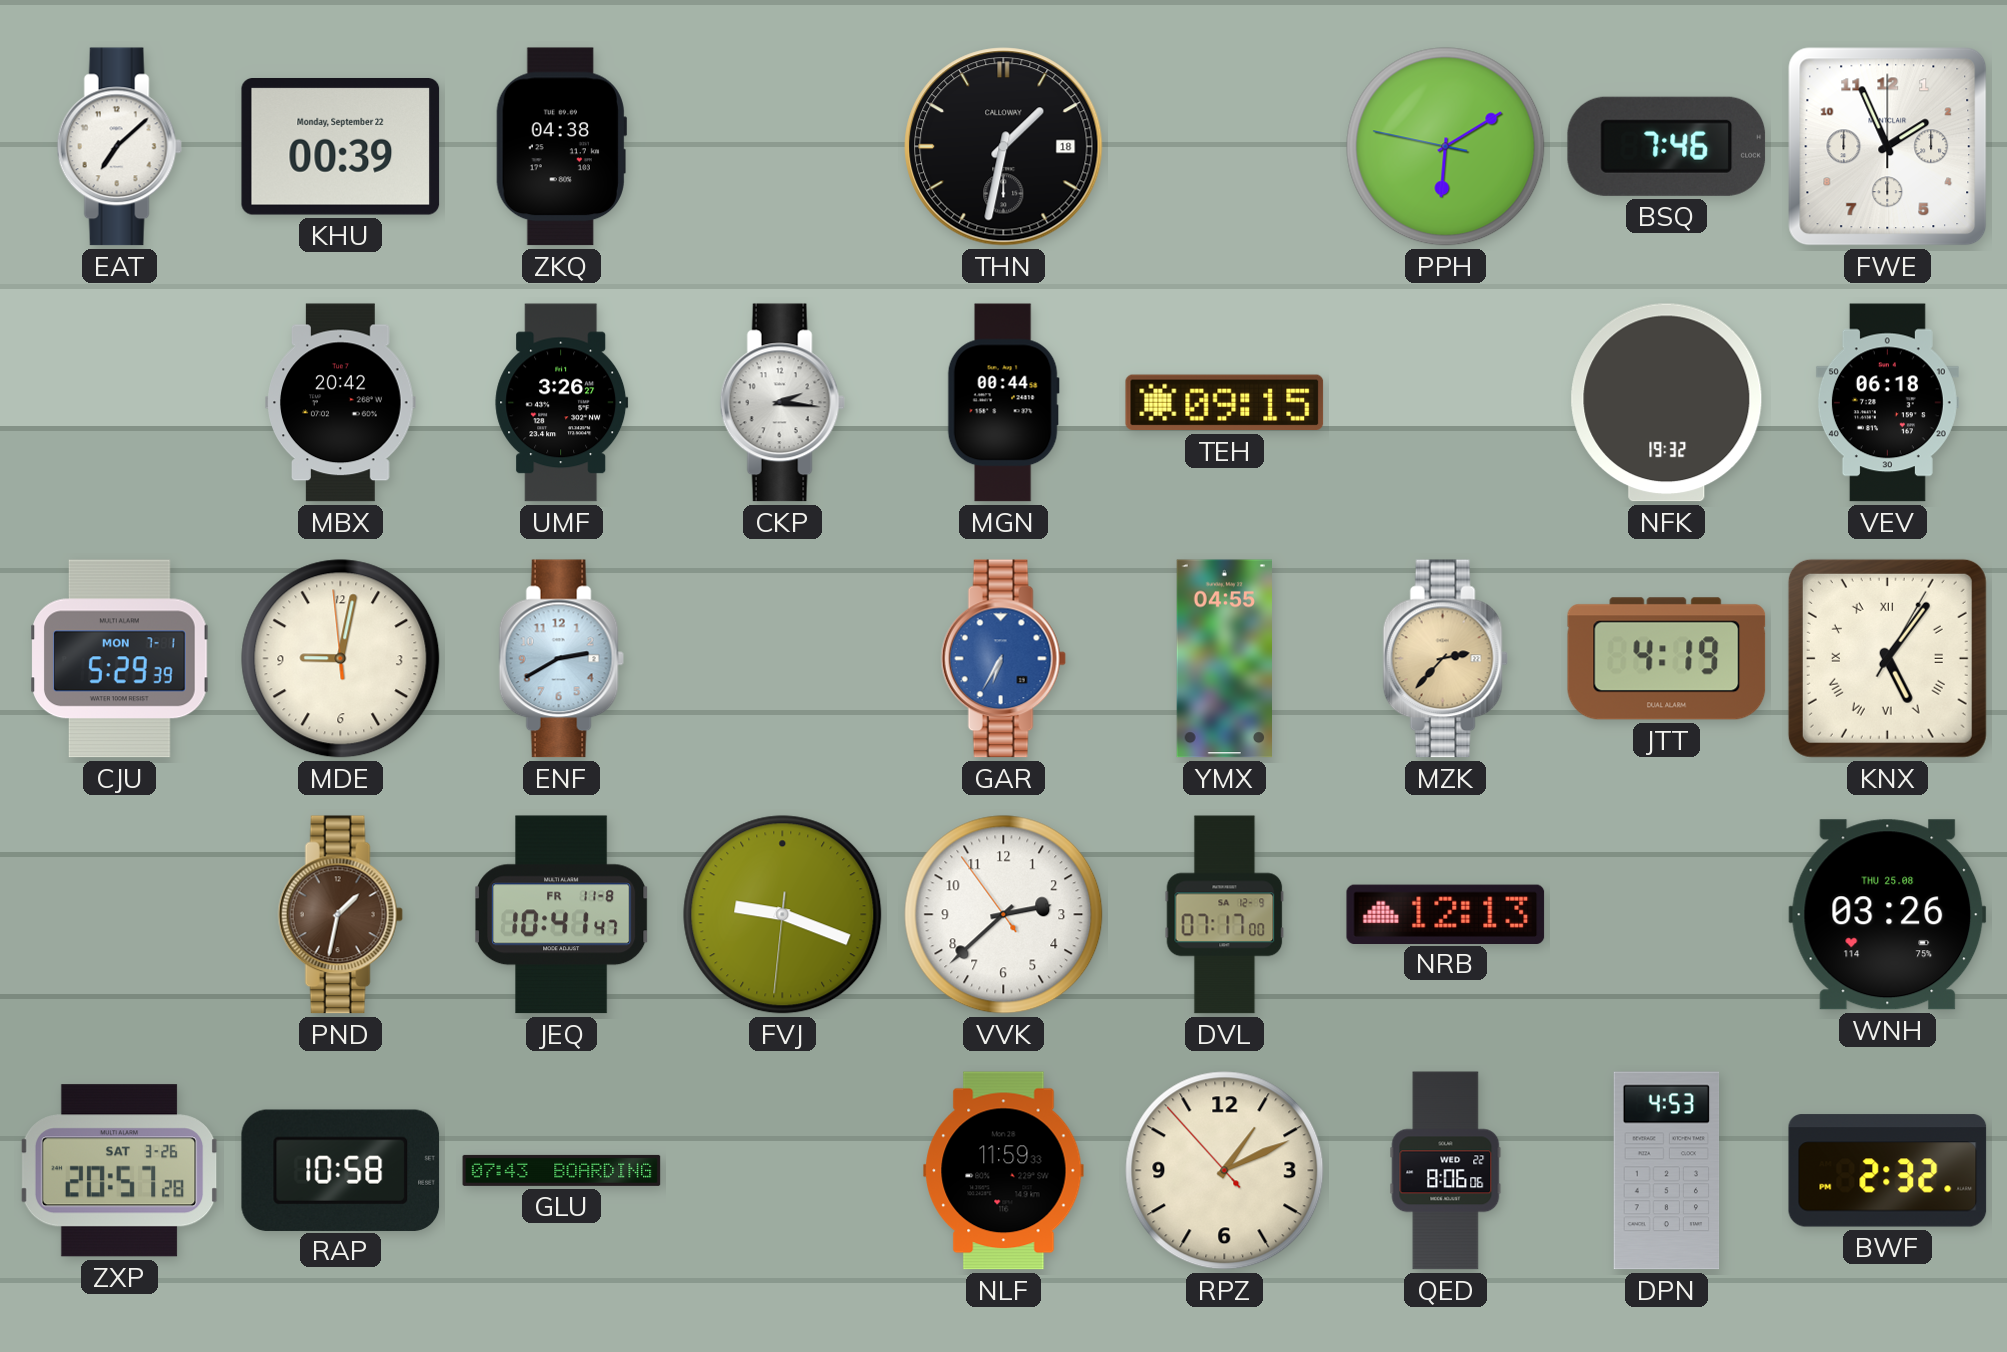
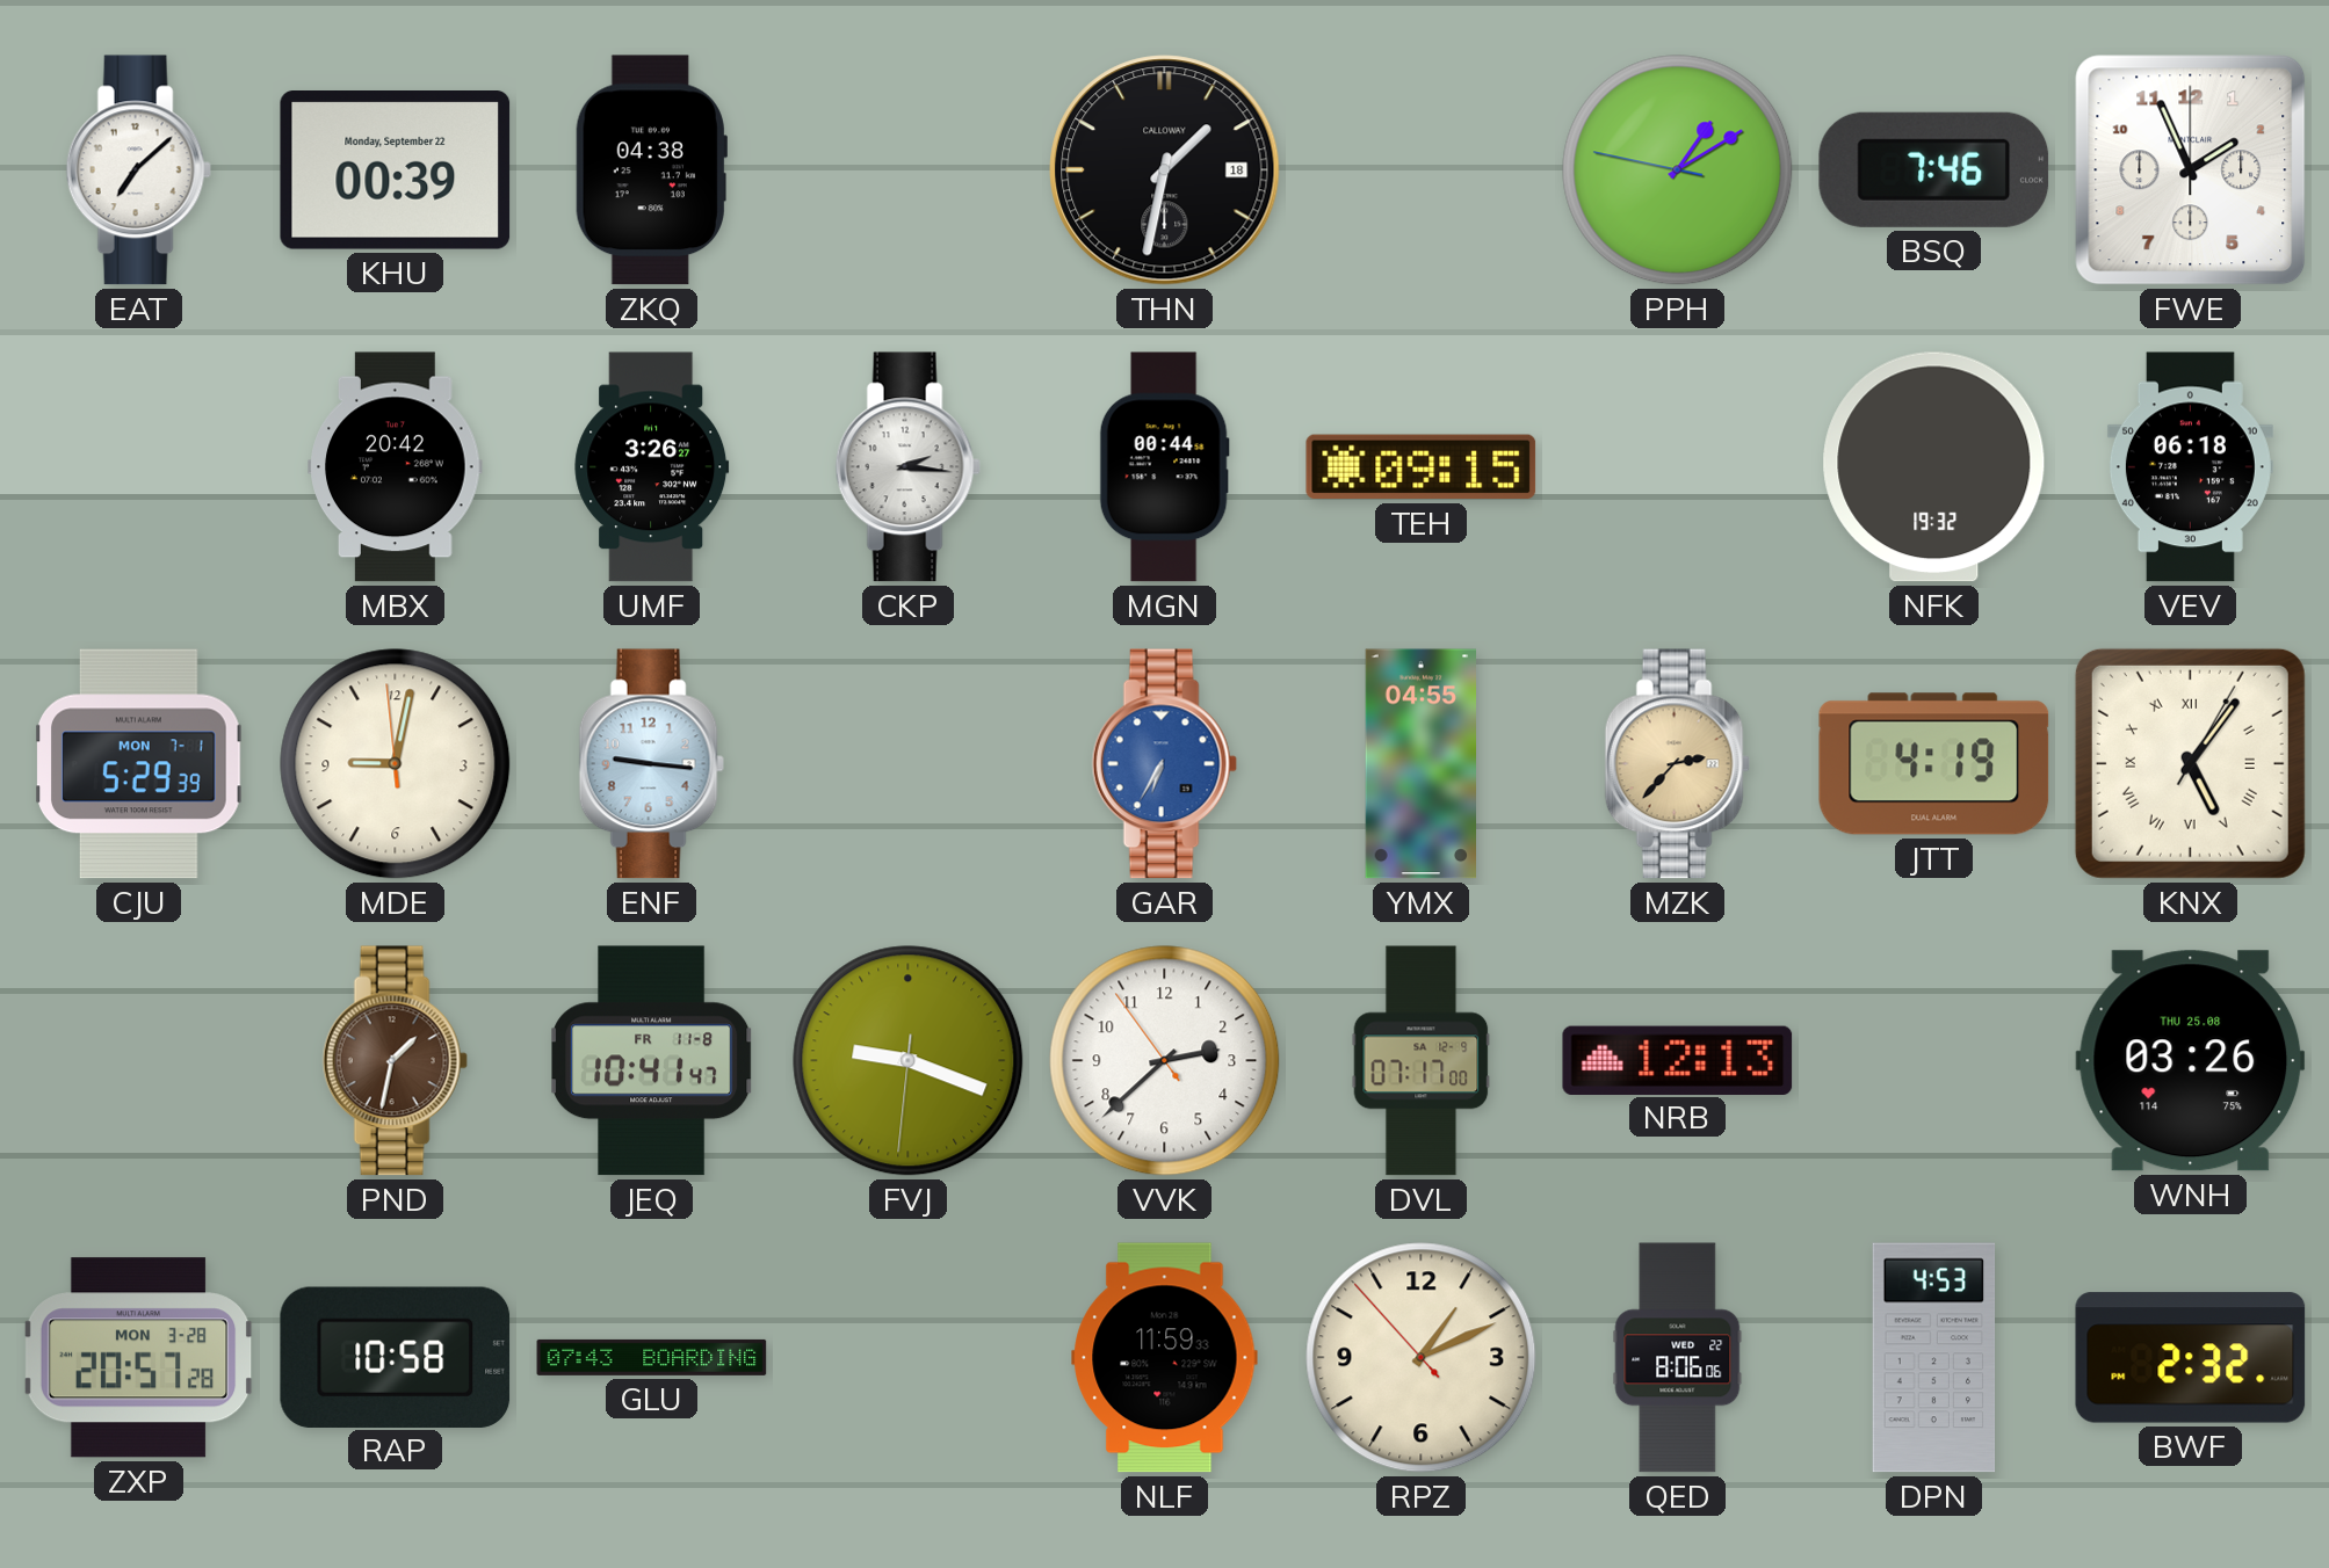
PPH: 6:09 -> 1:09
ENF: 2:40 -> 9:16
ZXP date: SAT 3-26 -> MON 3-28
